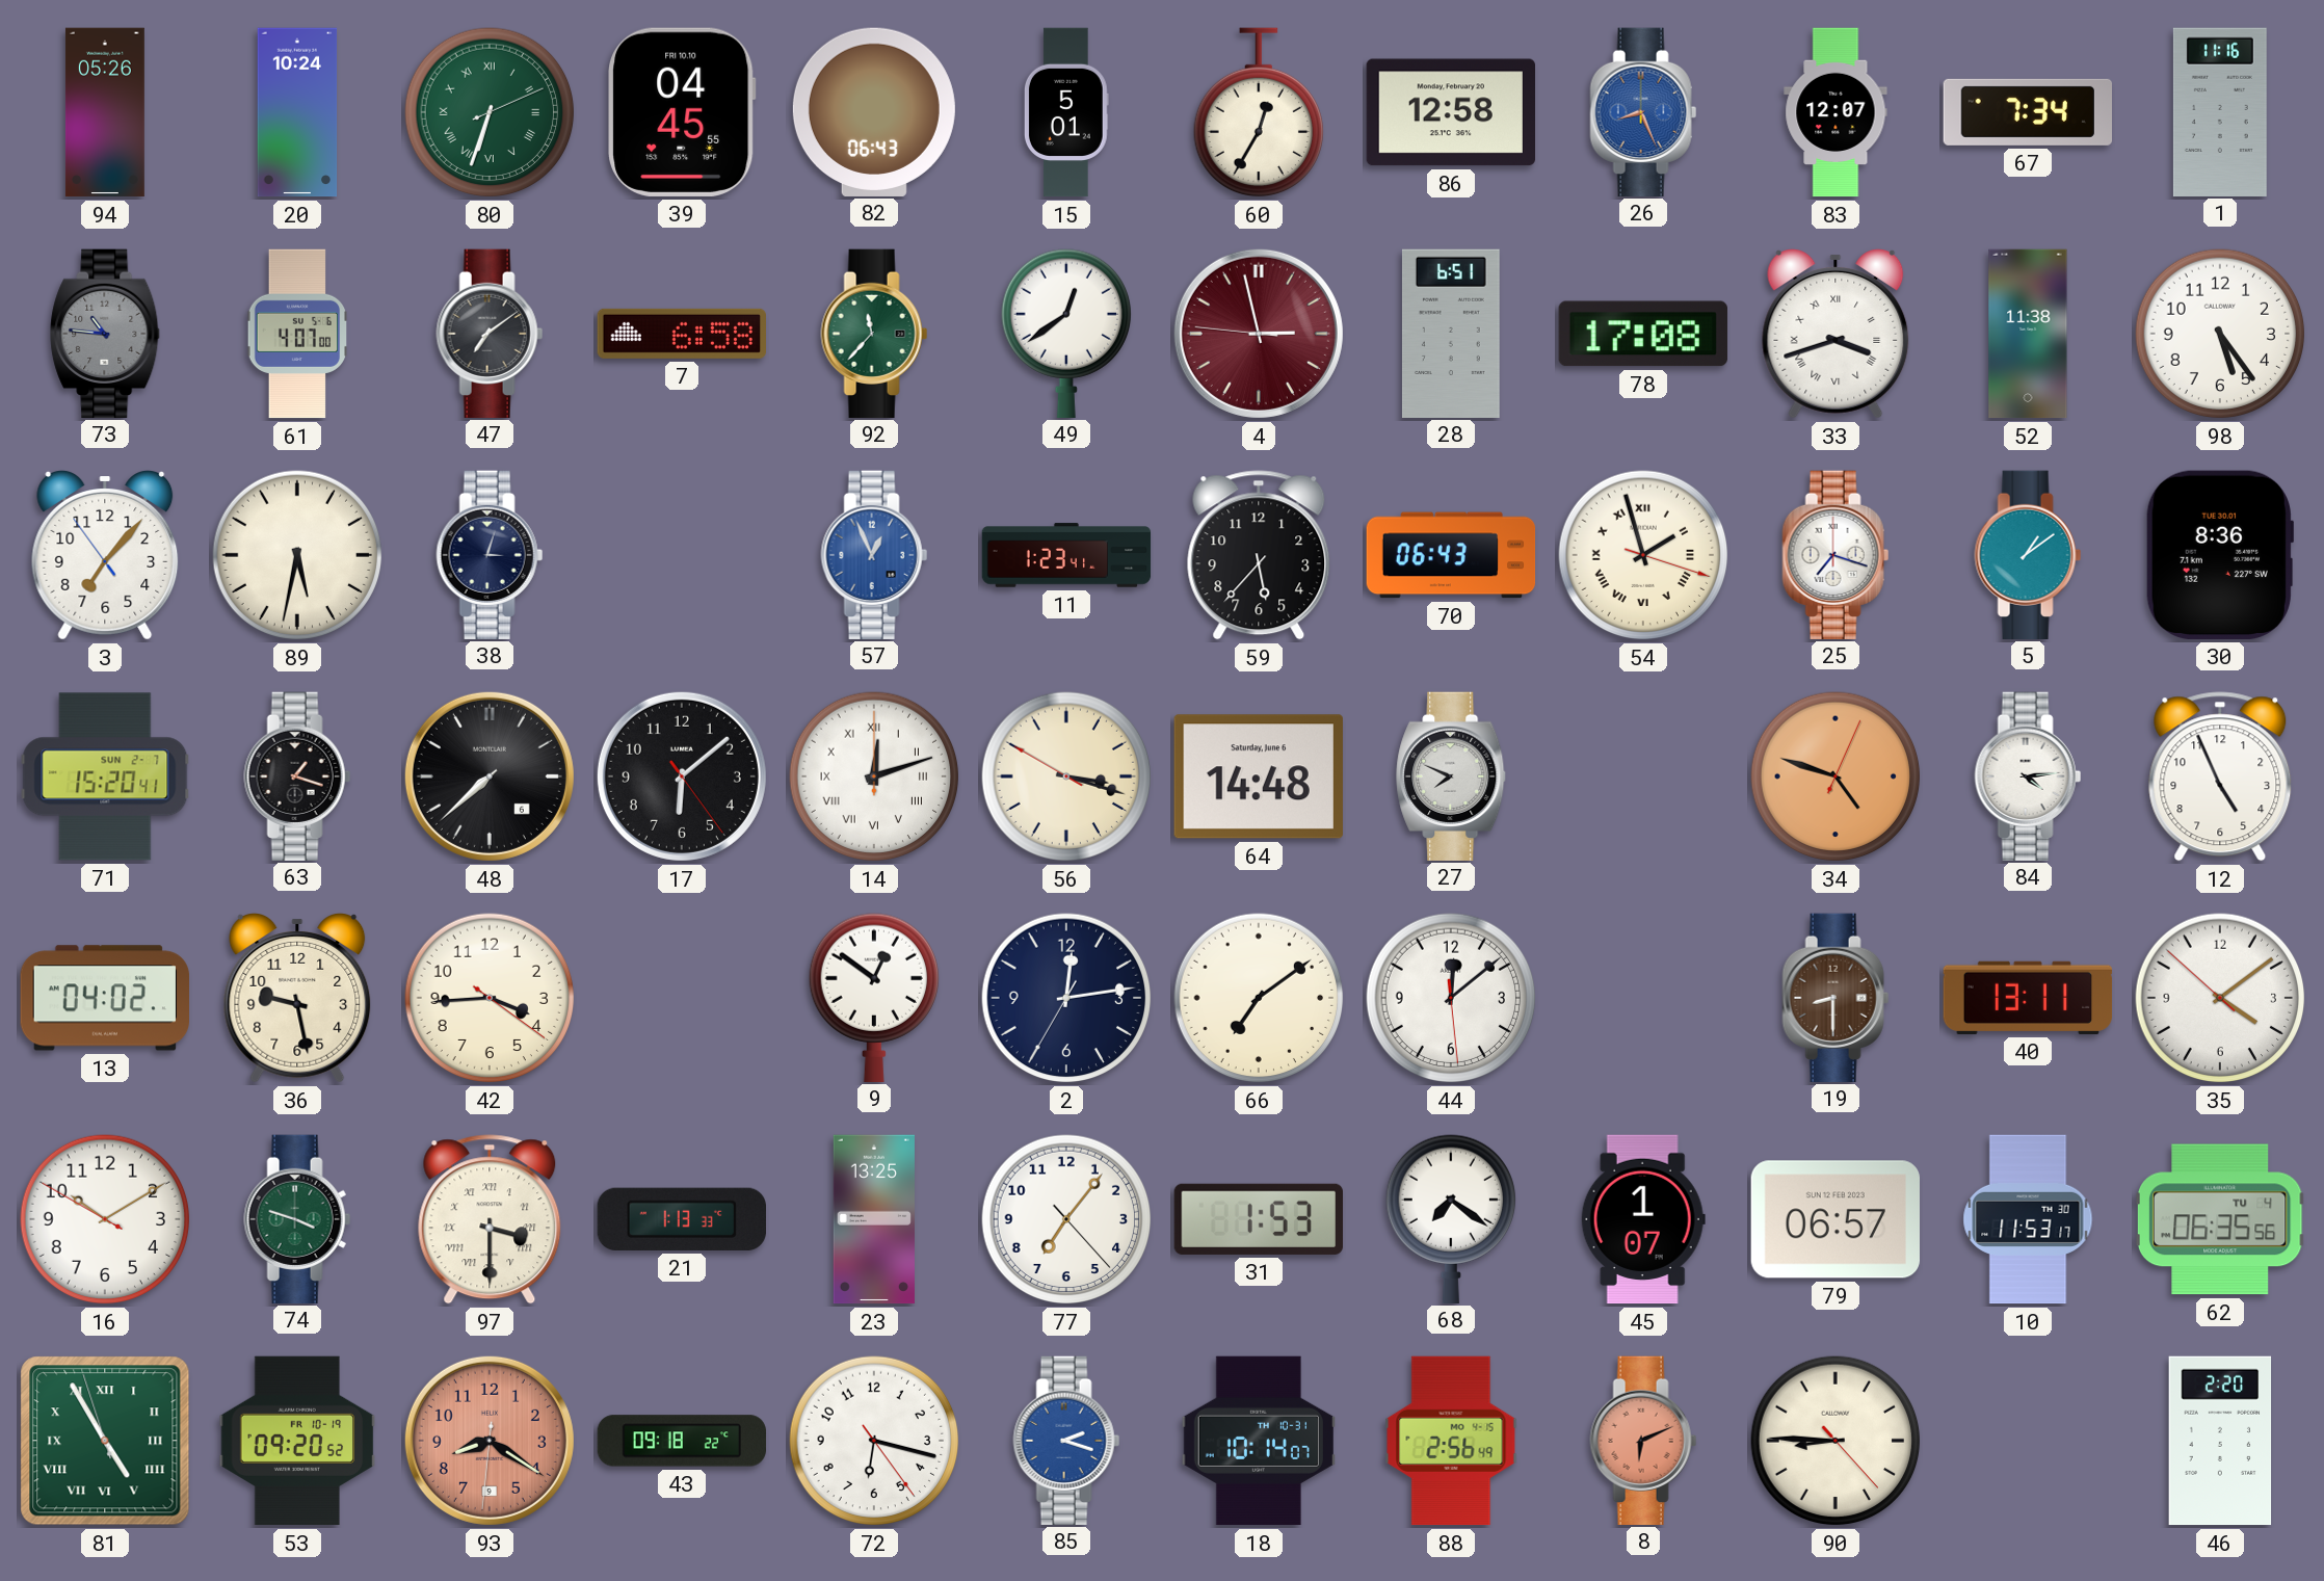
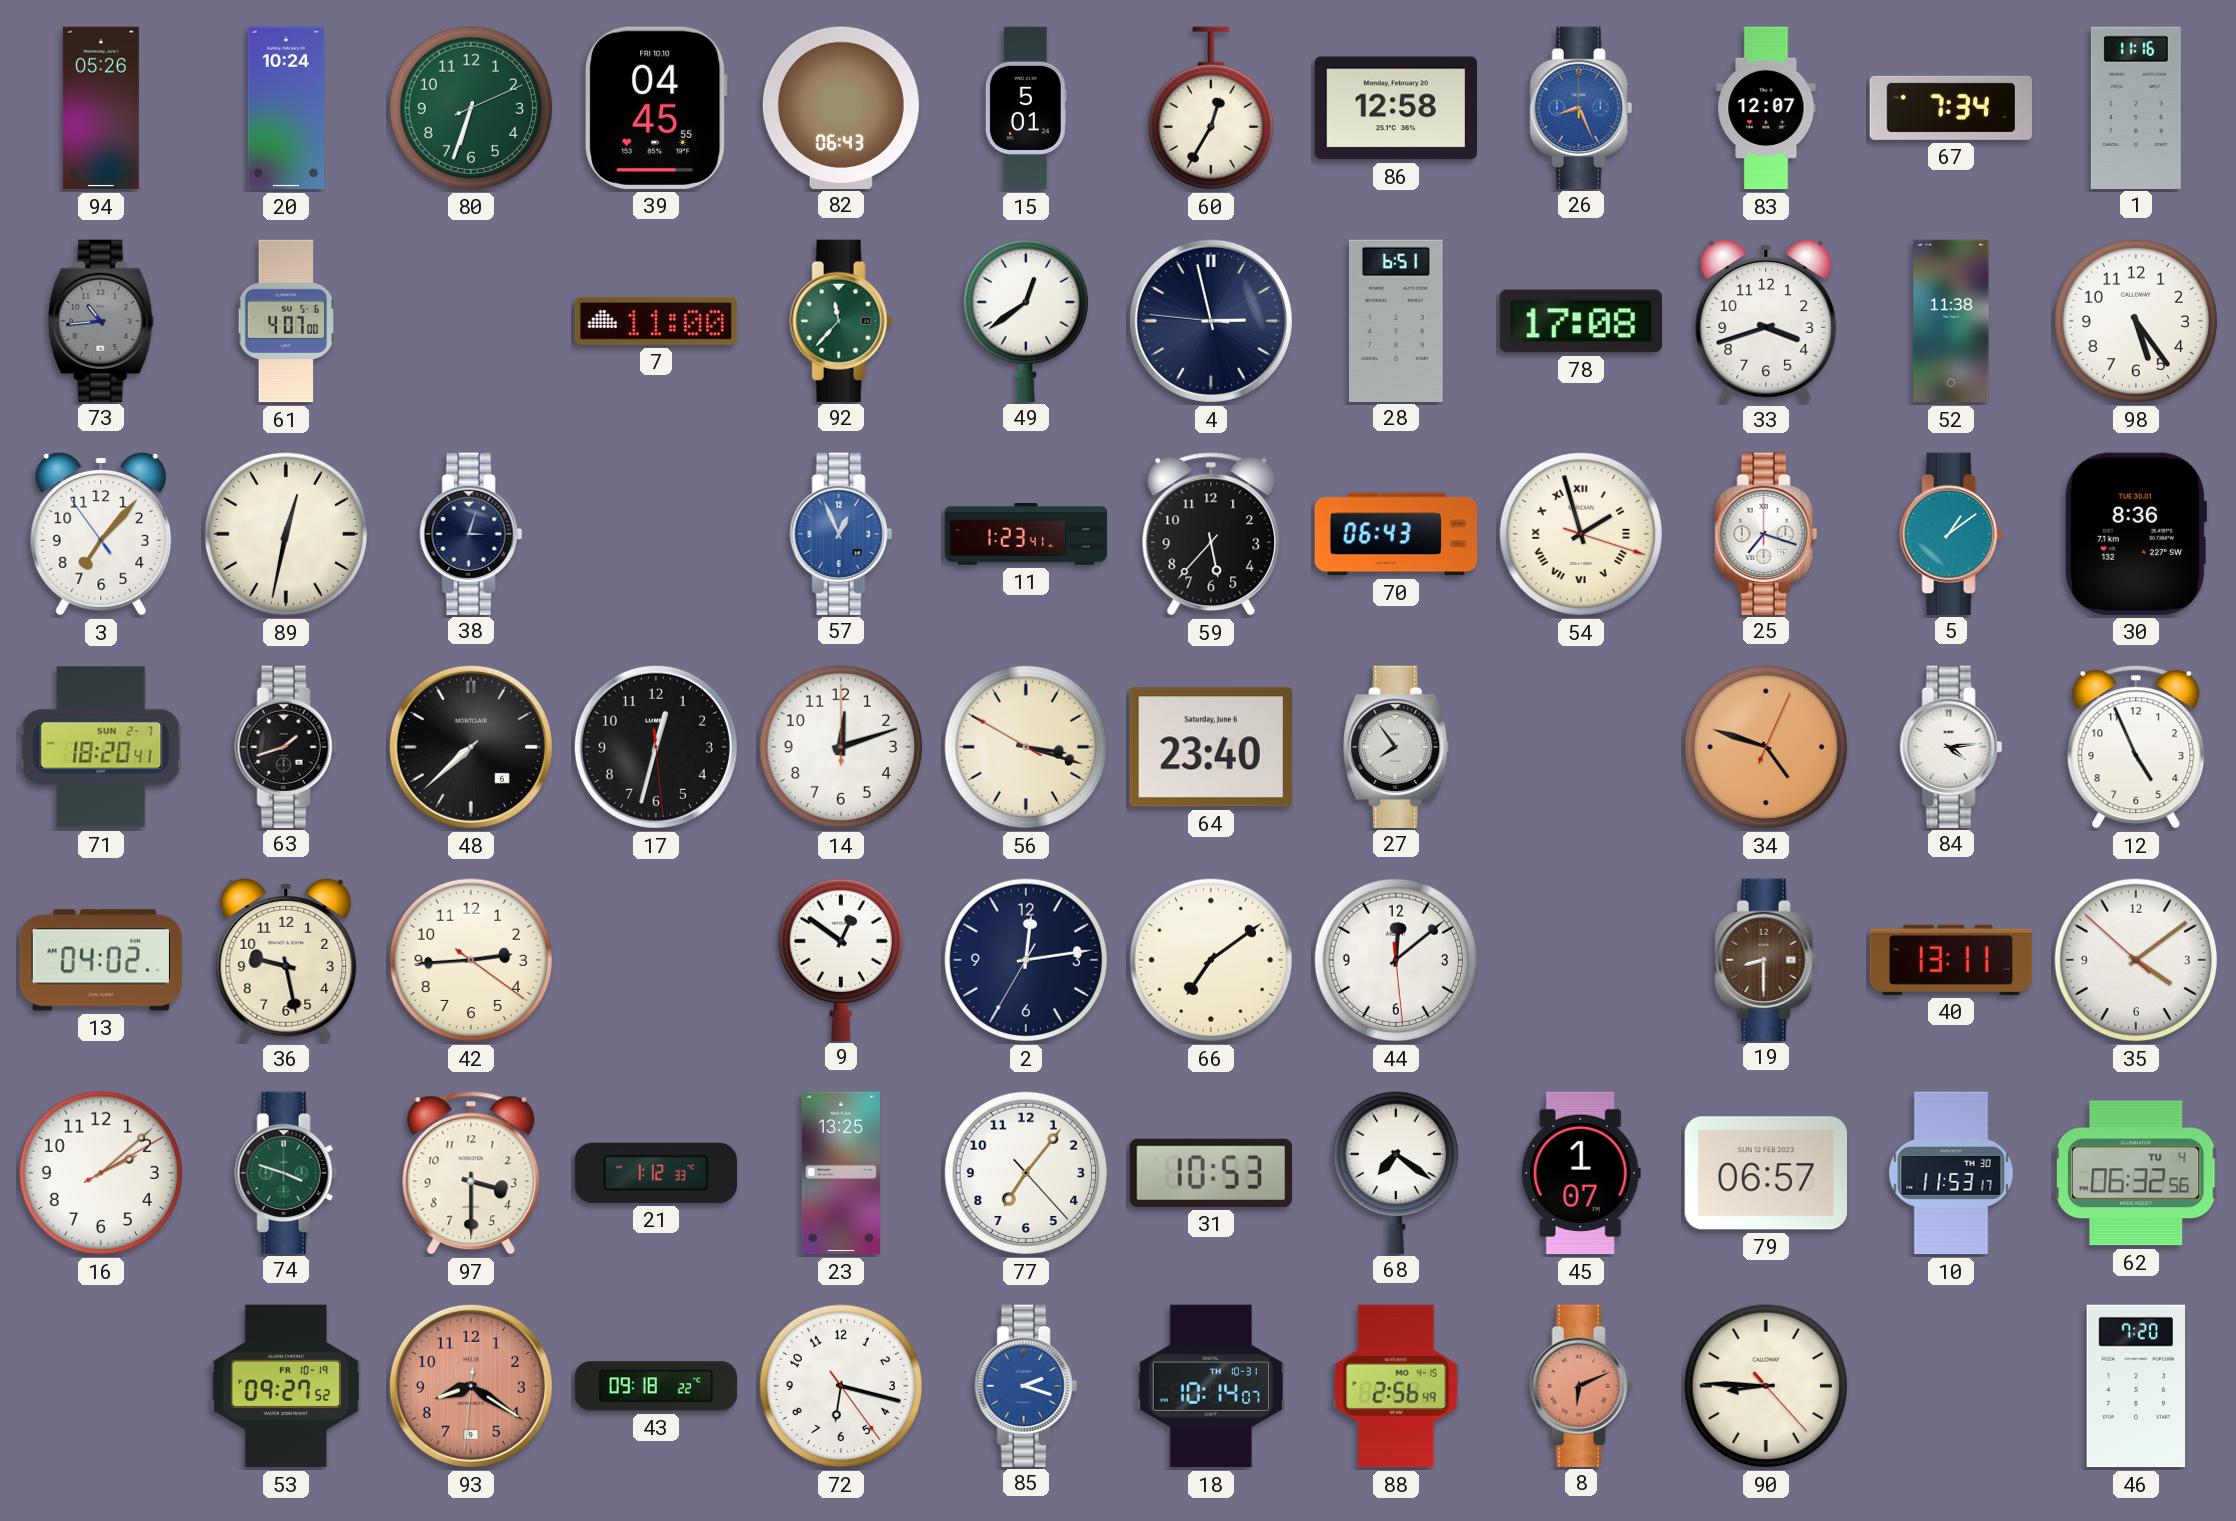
80 numerals: Roman -> Arabic
73: 10:46 -> 10:44
47: 7:09 -> none
7: 6:58 -> 11:00
4 dial: burgundy -> navy
33 numerals: Roman -> Arabic
89: 5:32 -> 12:32
71: 15:20 -> 18:20
63: 1:18 -> 1:42
17: 6:08 -> 12:32
14 numerals: Roman -> Arabic
64: 14:48 -> 23:40
27: 7:49 -> 7:54
42: 3:44 -> 2:44
16: 10:09 -> 2:08
97 numerals: Roman -> Arabic
21: 1:13 -> 1:12
31: 1:53 -> 10:53
62: 06:35 -> 06:32
81: 4:54 -> none
53: 09:20 -> 09:27
46: 2:20 -> 7:20
